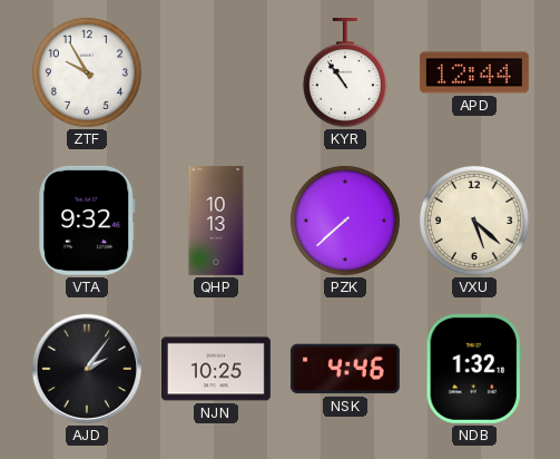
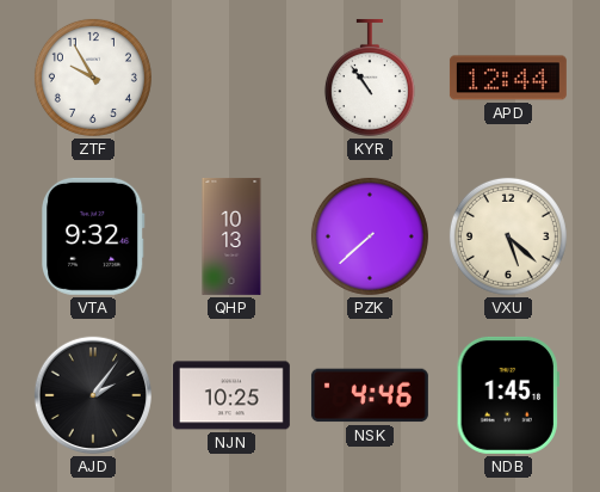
NDB: 1:32 -> 1:45
